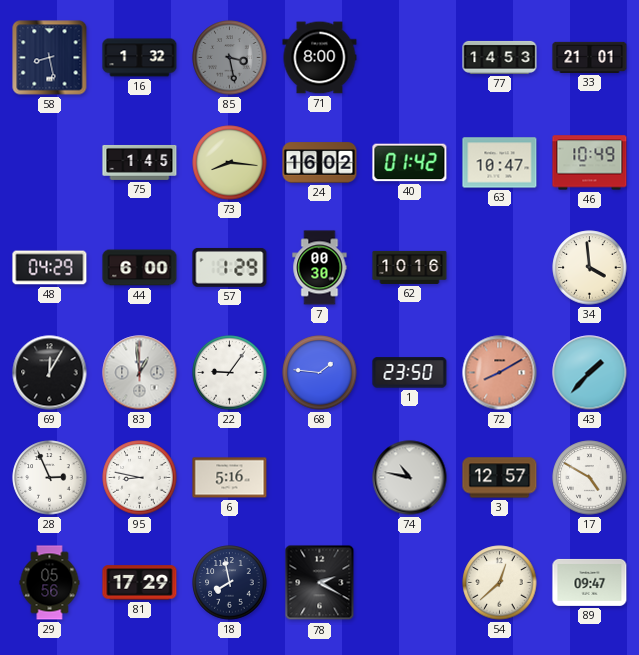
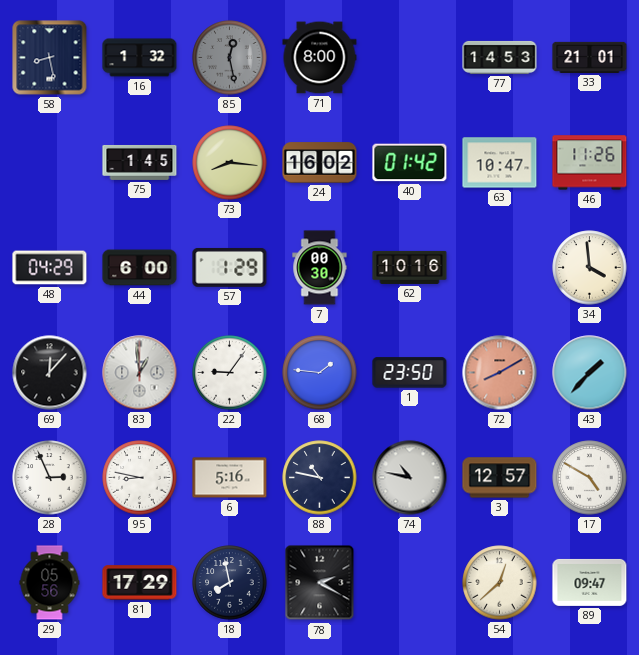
85: 3:28 -> 12:28
46: 10:49 -> 11:26
69: 12:05 -> 12:07
88: none -> 10:47
